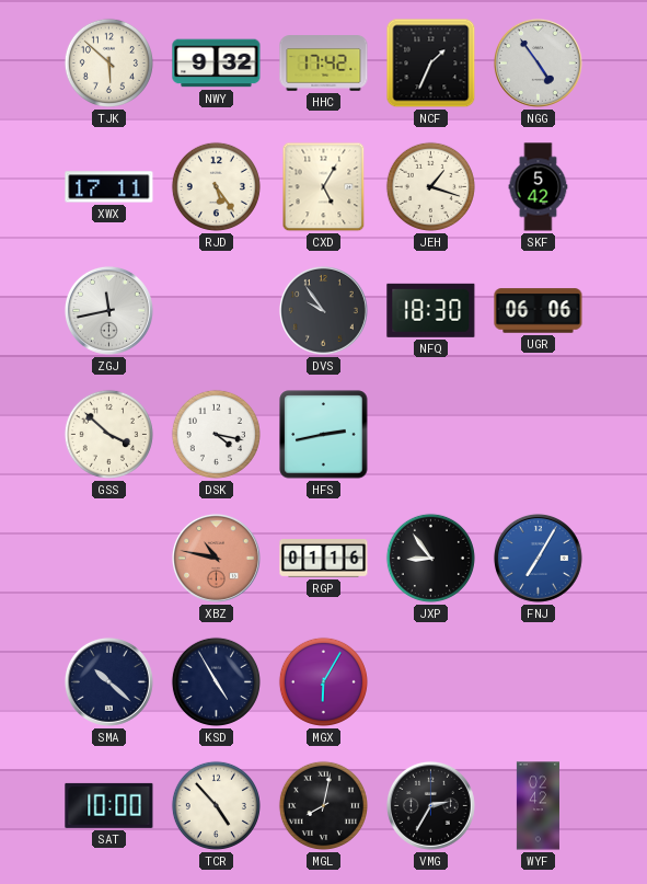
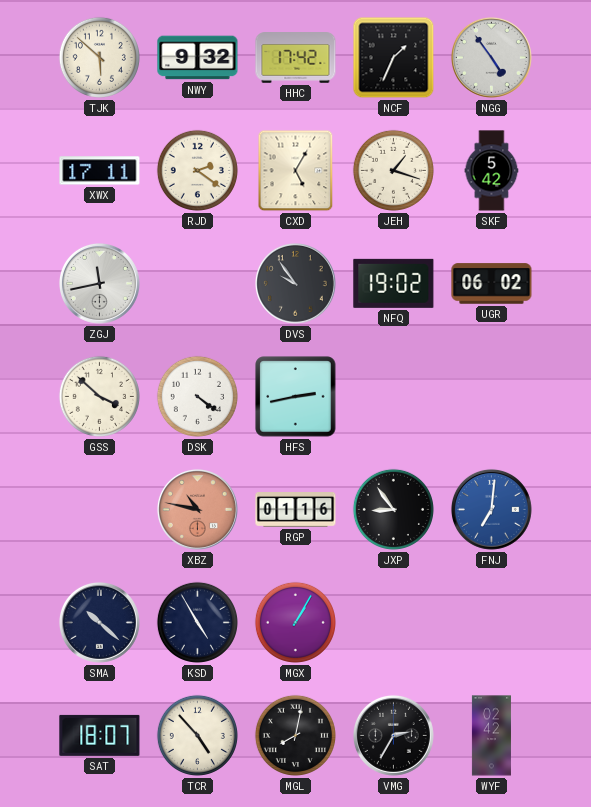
RJD: 5:24 -> 2:21
NFQ: 18:30 -> 19:02
UGR: 06:06 -> 06:02
DSK: 4:17 -> 4:21
FNJ: 7:05 -> 7:01
MGX: 6:05 -> 1:05
SAT: 10:00 -> 18:07
